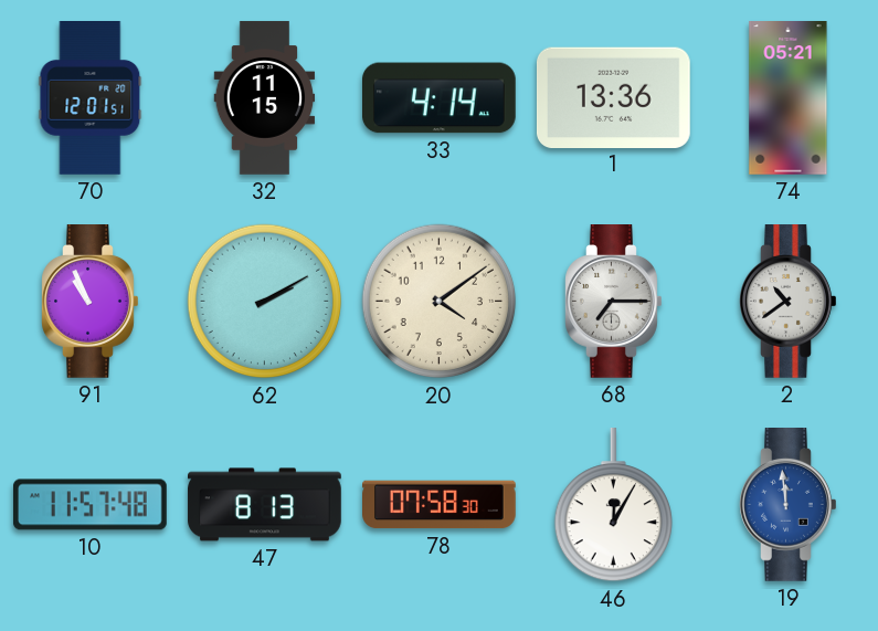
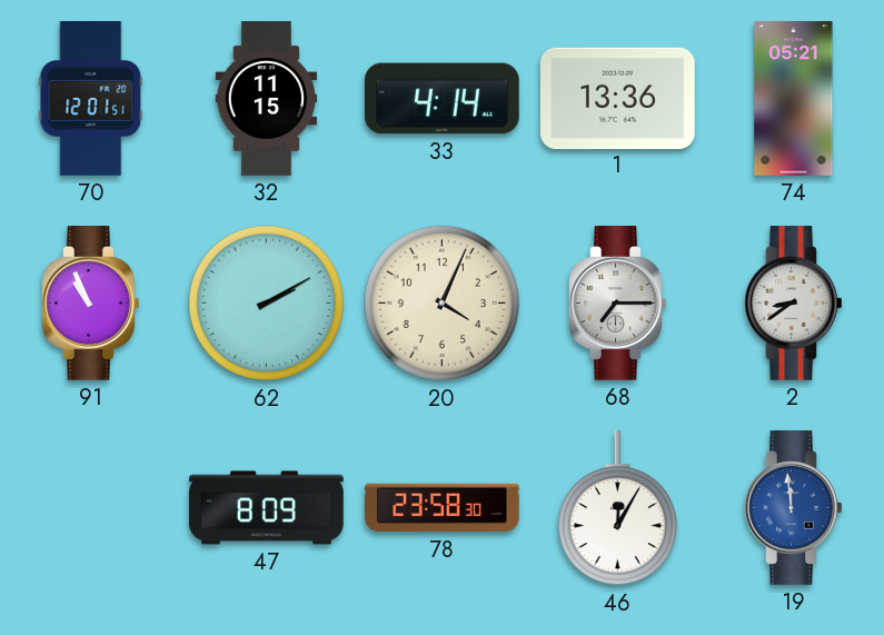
20: 4:09 -> 4:04
2: 10:39 -> 8:39
10: 11:57 -> none
47: 8:13 -> 8:09
78: 07:58 -> 23:58
